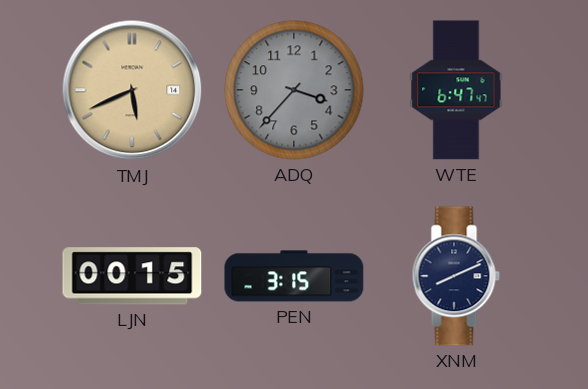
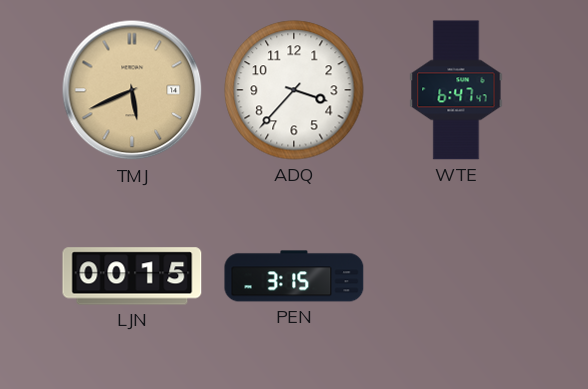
ADQ dial: grey -> white
XNM: 8:11 -> none
